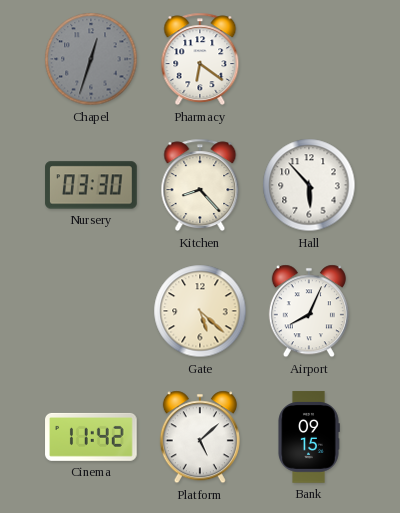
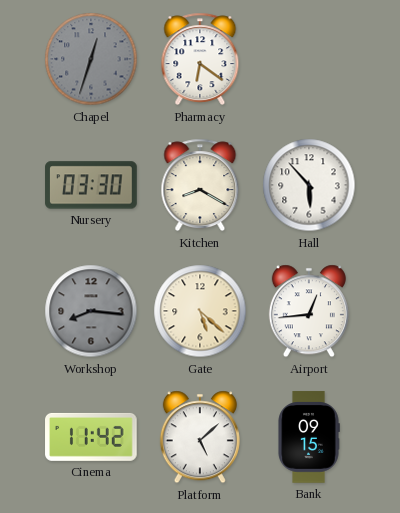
Kitchen: 8:23 -> 8:20
Workshop: none -> 8:16
Airport: 8:04 -> 12:44
